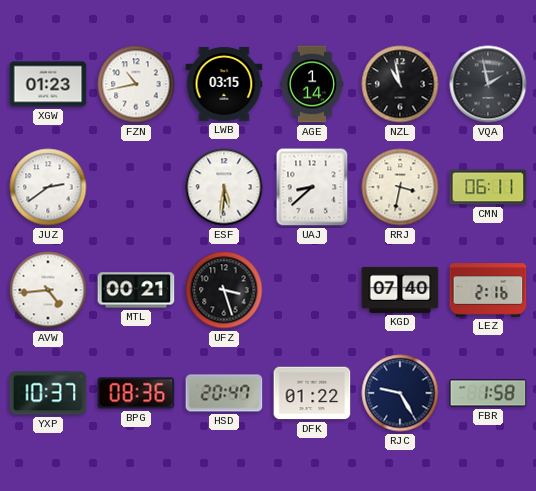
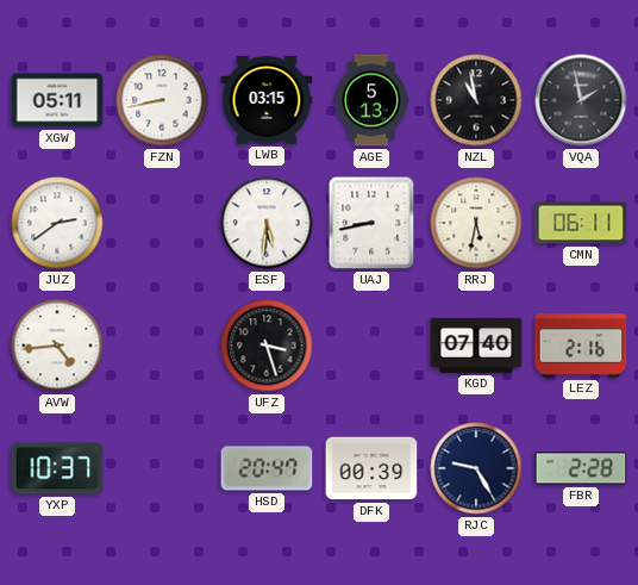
XGW: 01:23 -> 05:11
FZN: 10:43 -> 8:43
AGE: 1:14 -> 5:13
UAJ: 8:38 -> 8:43
RRJ: 3:32 -> 5:32
MTL: 00:21 -> none
BPG: 08:36 -> none
DFK: 01:22 -> 00:39
FBR: 1:58 -> 2:28
